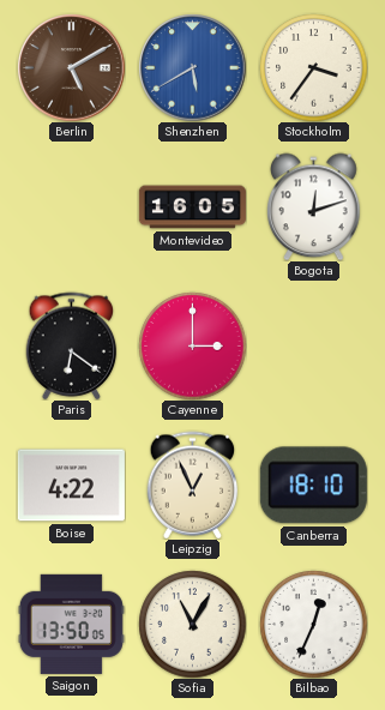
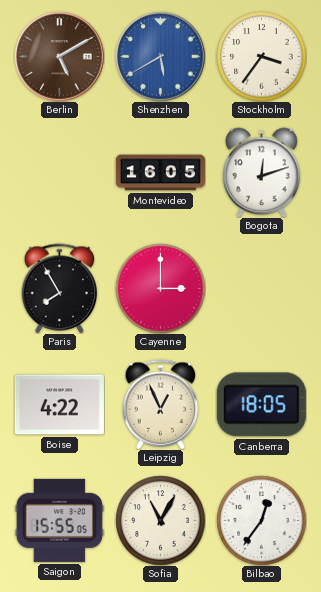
Paris: 6:21 -> 7:55
Canberra: 18:10 -> 18:05
Saigon: 13:50 -> 15:55
Bilbao: 12:34 -> 12:36
